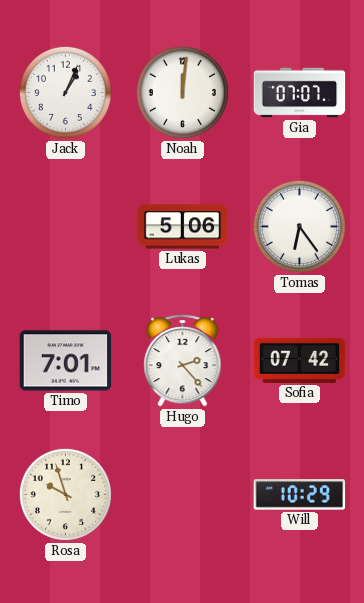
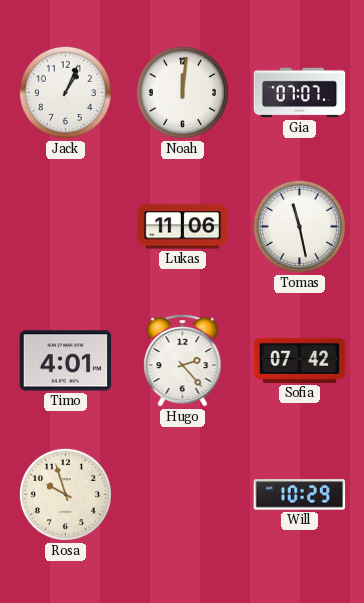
Lukas: 5:06 -> 11:06
Tomas: 6:24 -> 11:28
Timo: 7:01 -> 4:01
